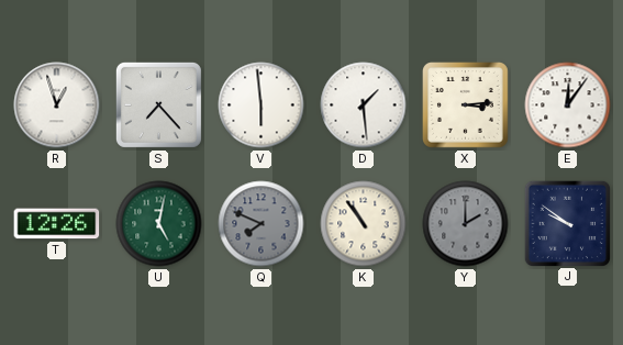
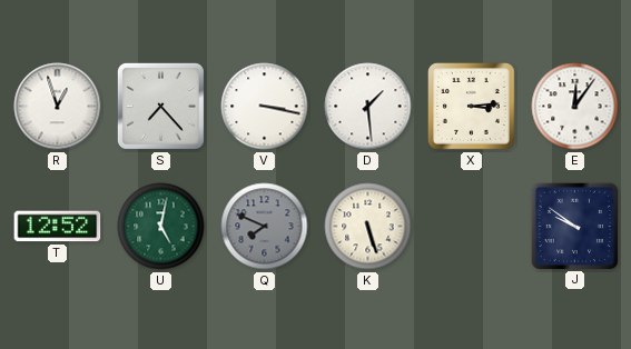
V: 5:59 -> 3:17
T: 12:26 -> 12:52
K: 10:54 -> 5:27
Y: 2:00 -> none
